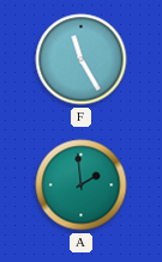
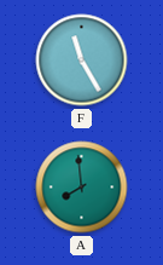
A: 1:59 -> 7:59
